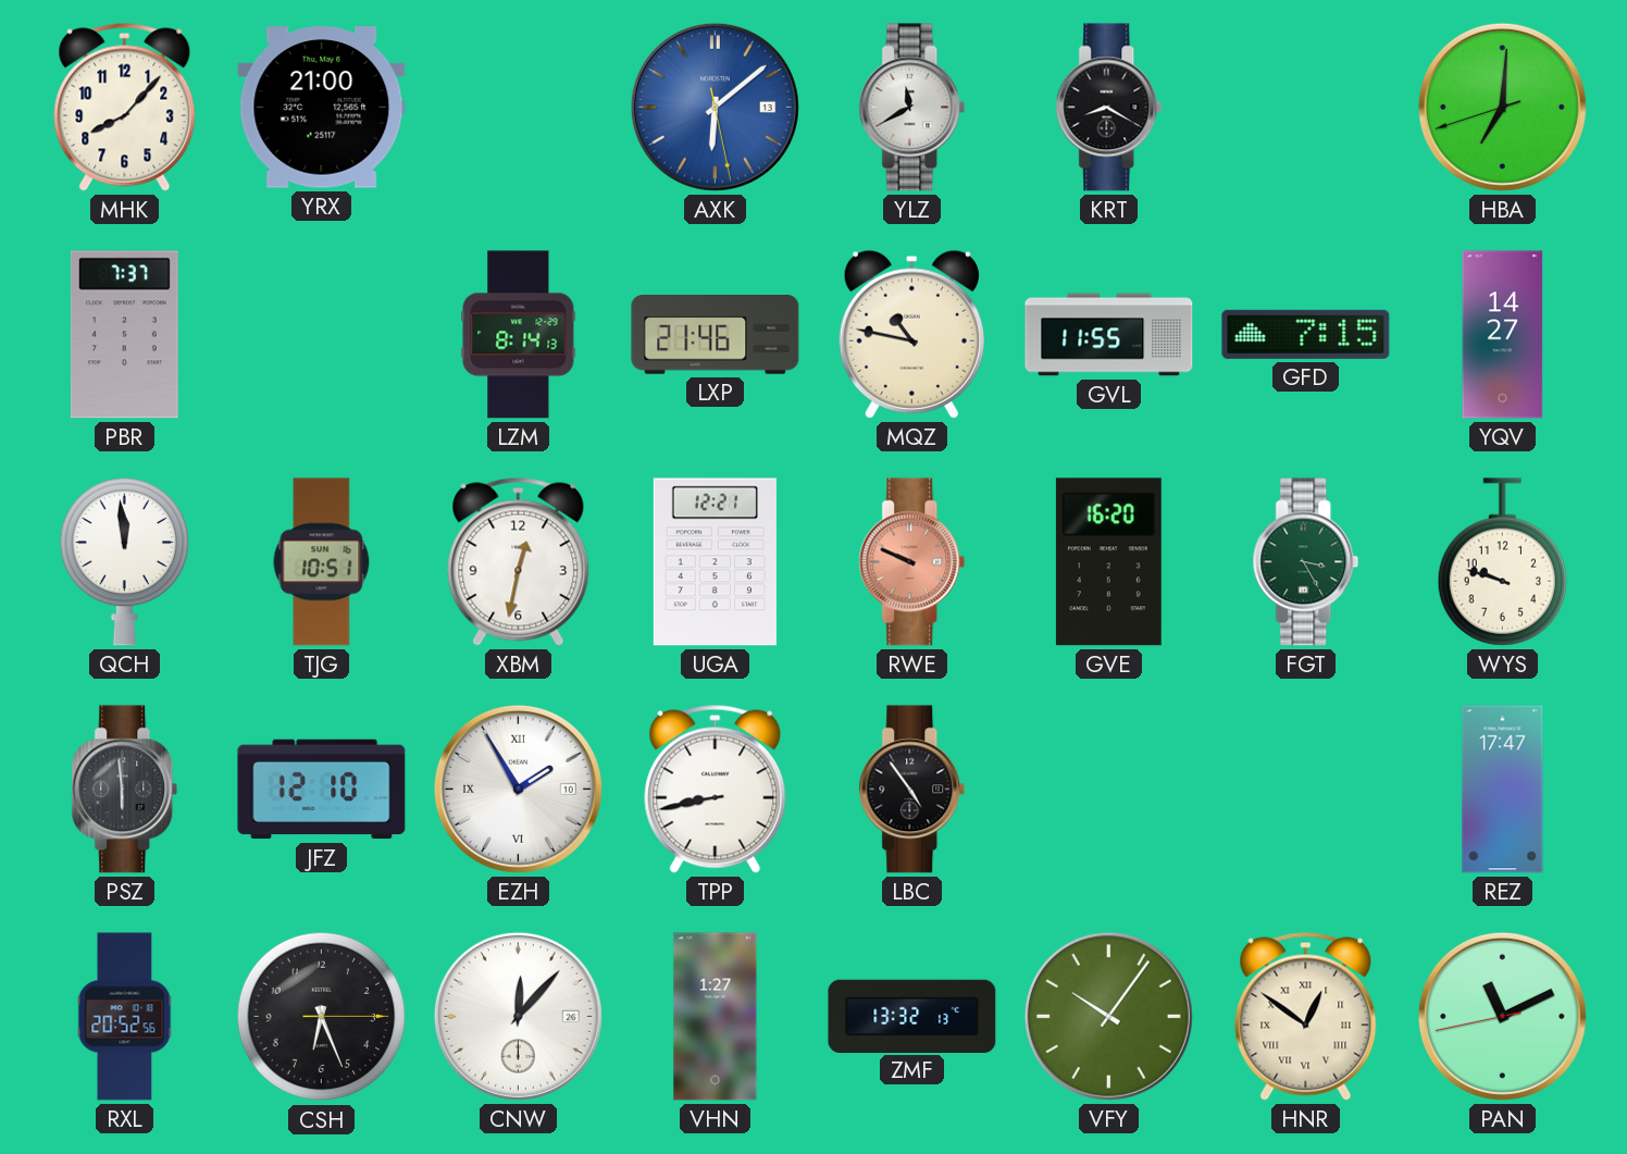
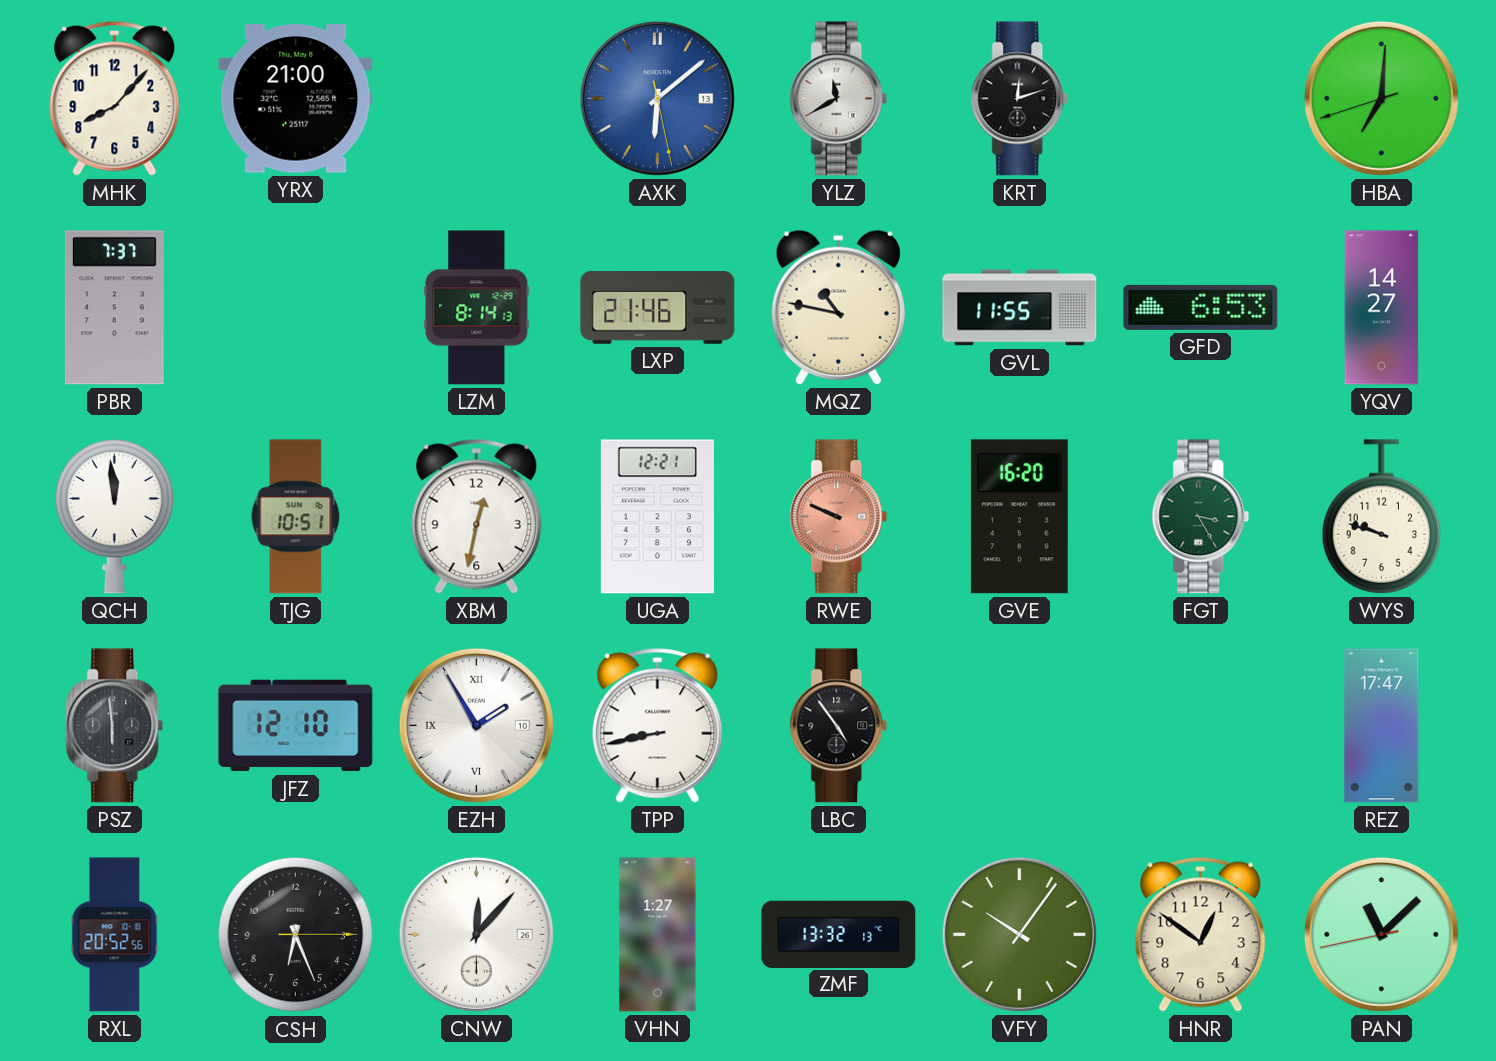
KRT: 8:20 -> 12:12
GFD: 7:15 -> 6:53
HNR numerals: Roman -> Arabic
PAN: 11:10 -> 11:07
